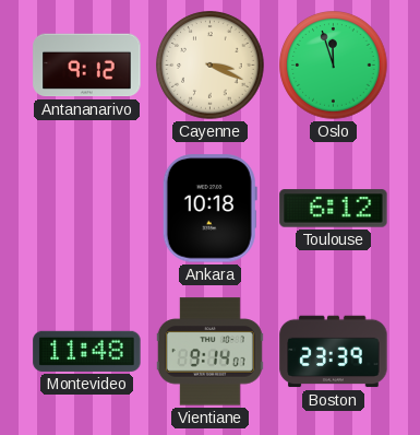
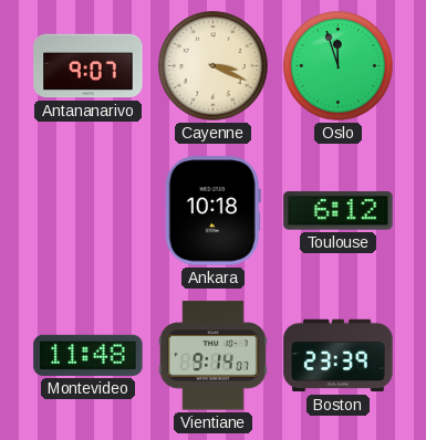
Antananarivo: 9:12 -> 9:07
